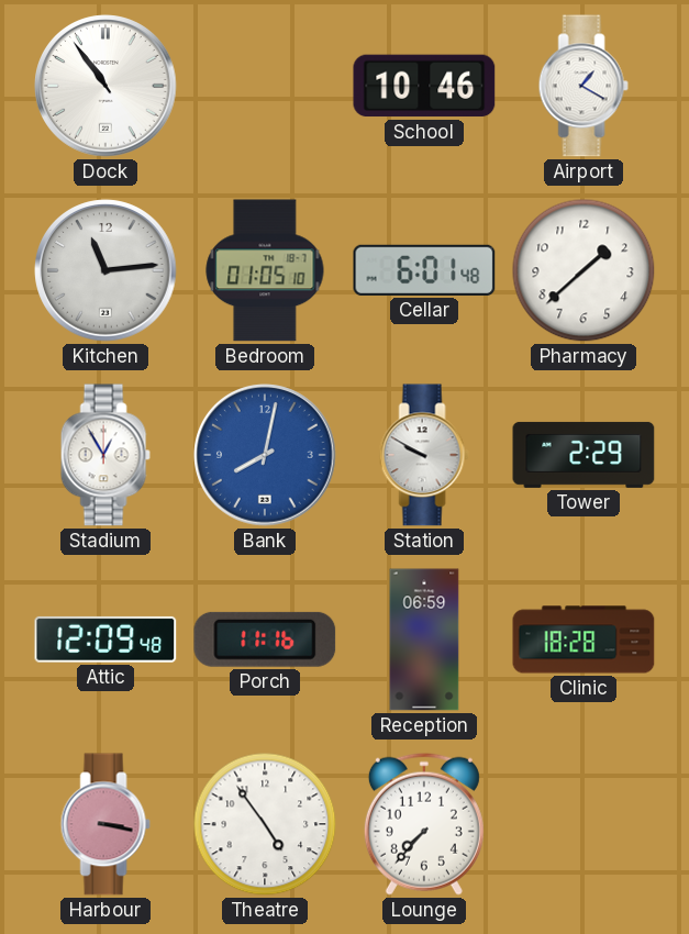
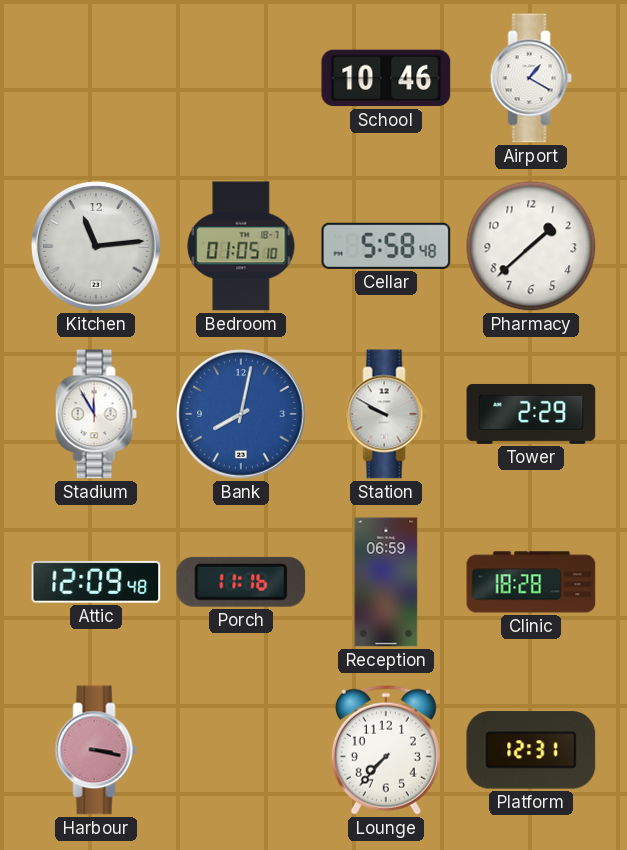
Dock: 10:54 -> none
Cellar: 6:01 -> 5:58
Stadium: 12:55 -> 11:55
Theatre: 4:54 -> none
Platform: none -> 12:31
